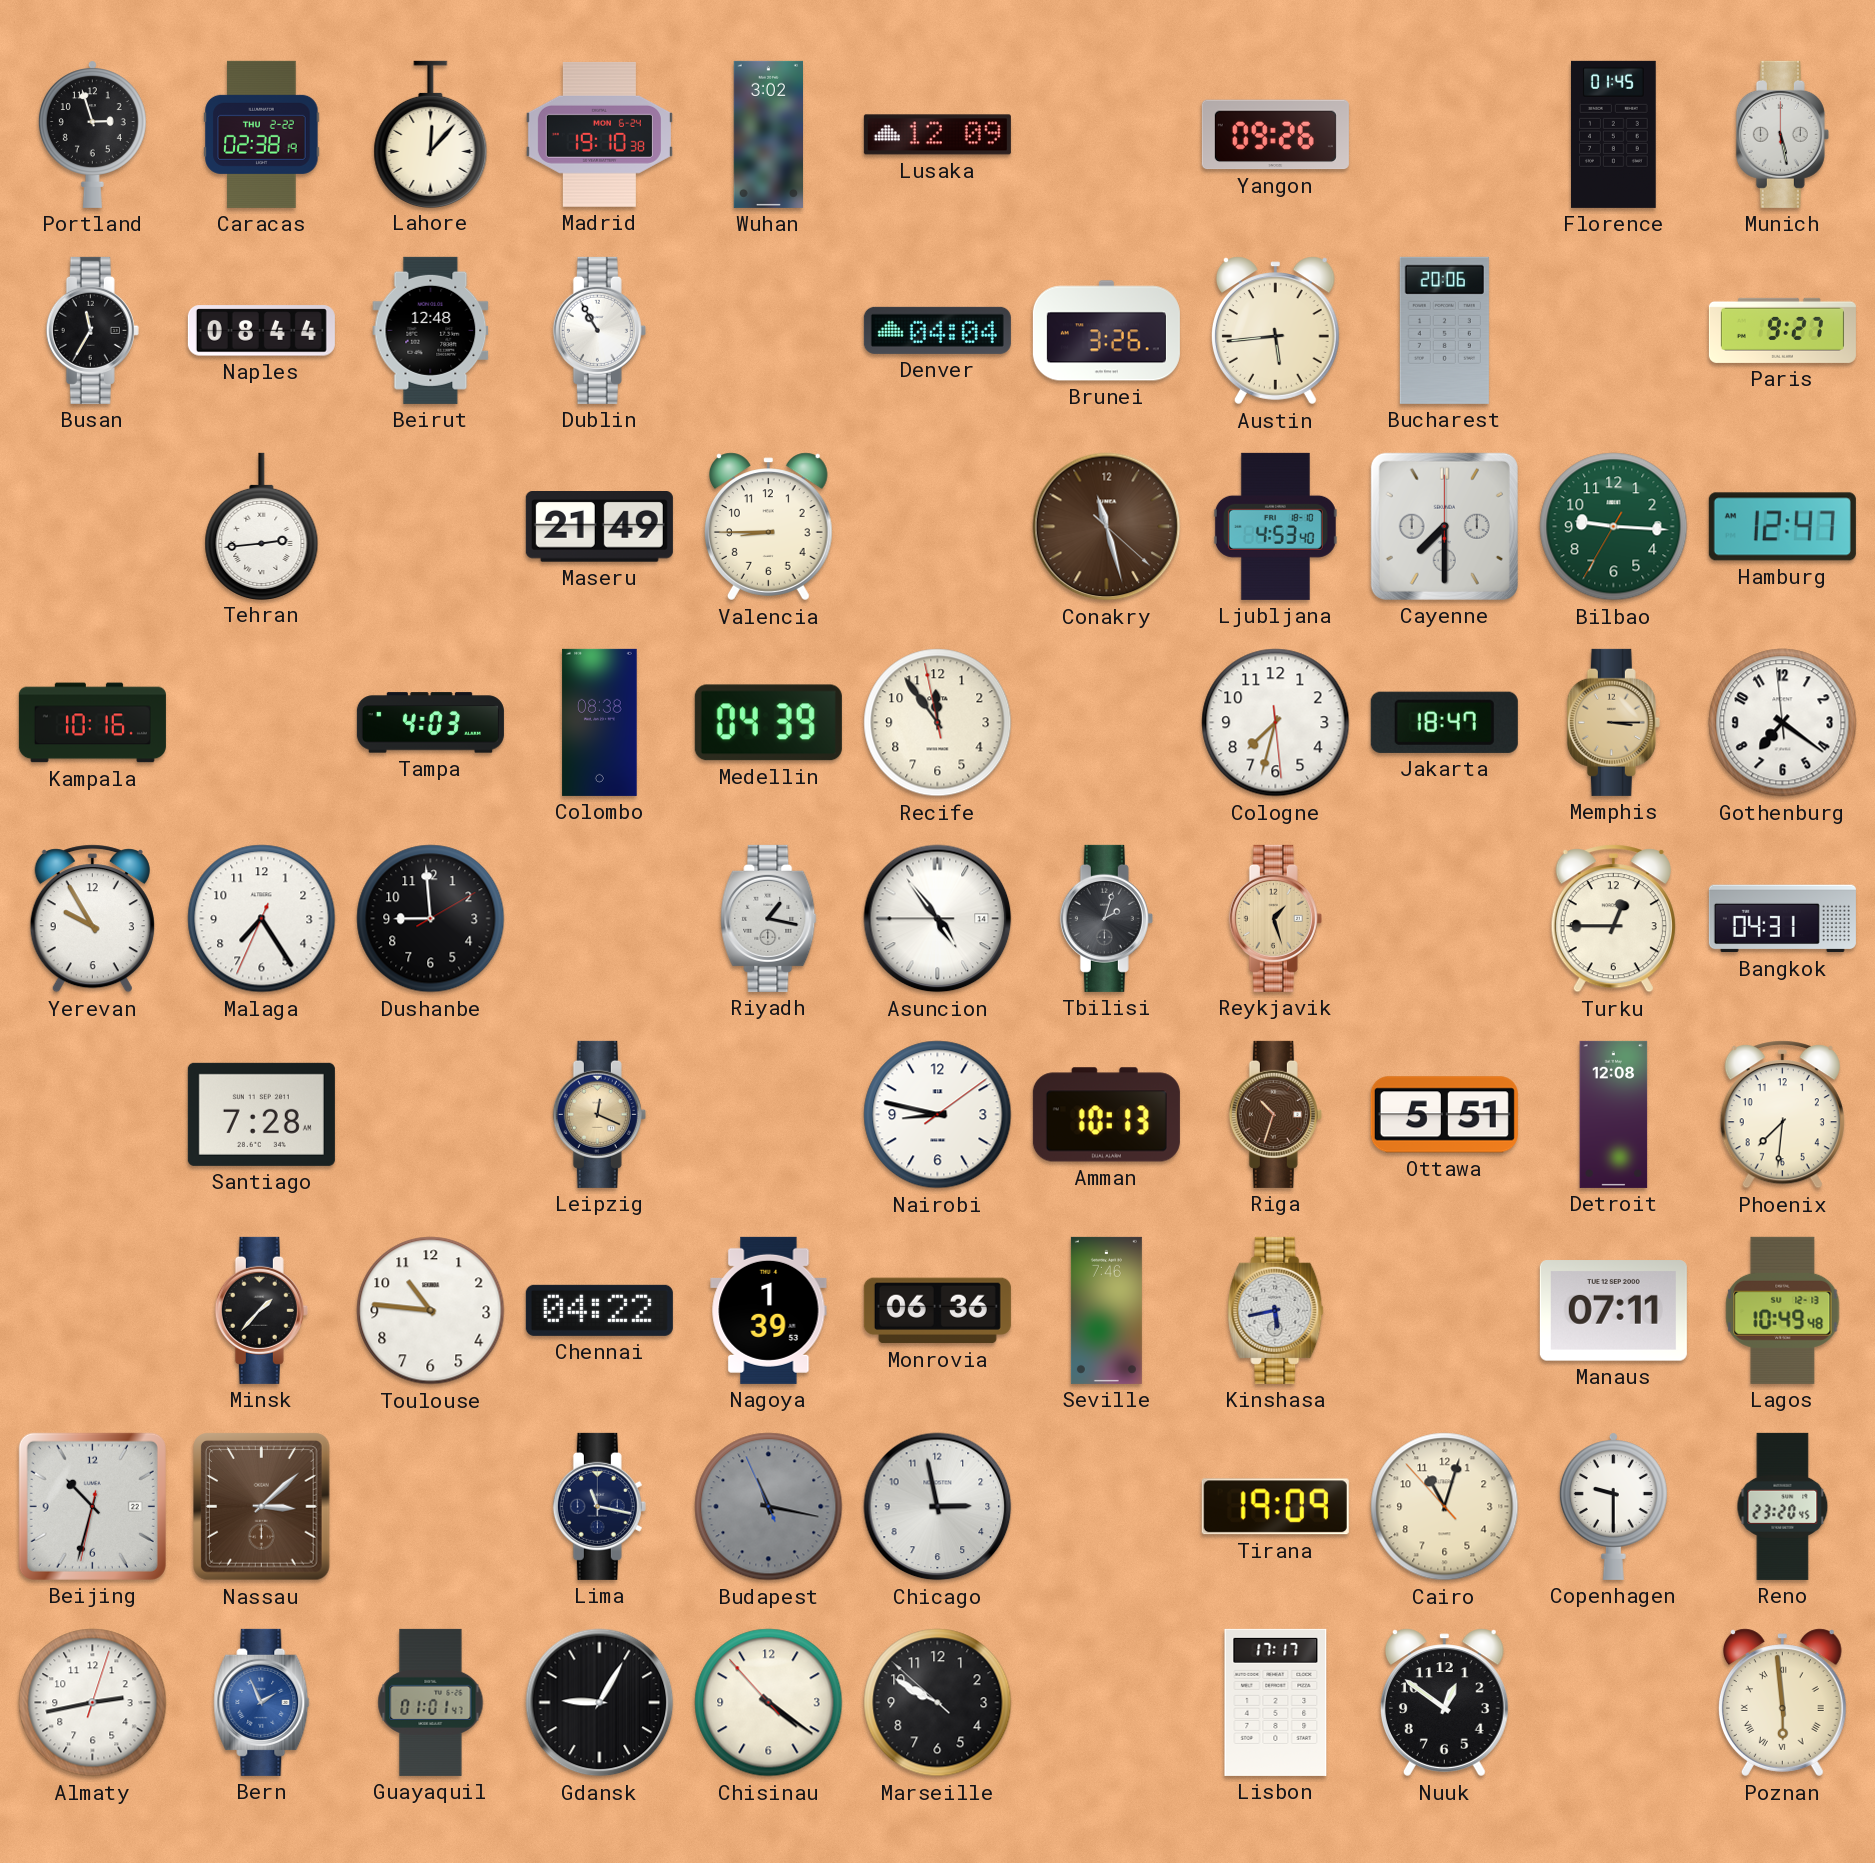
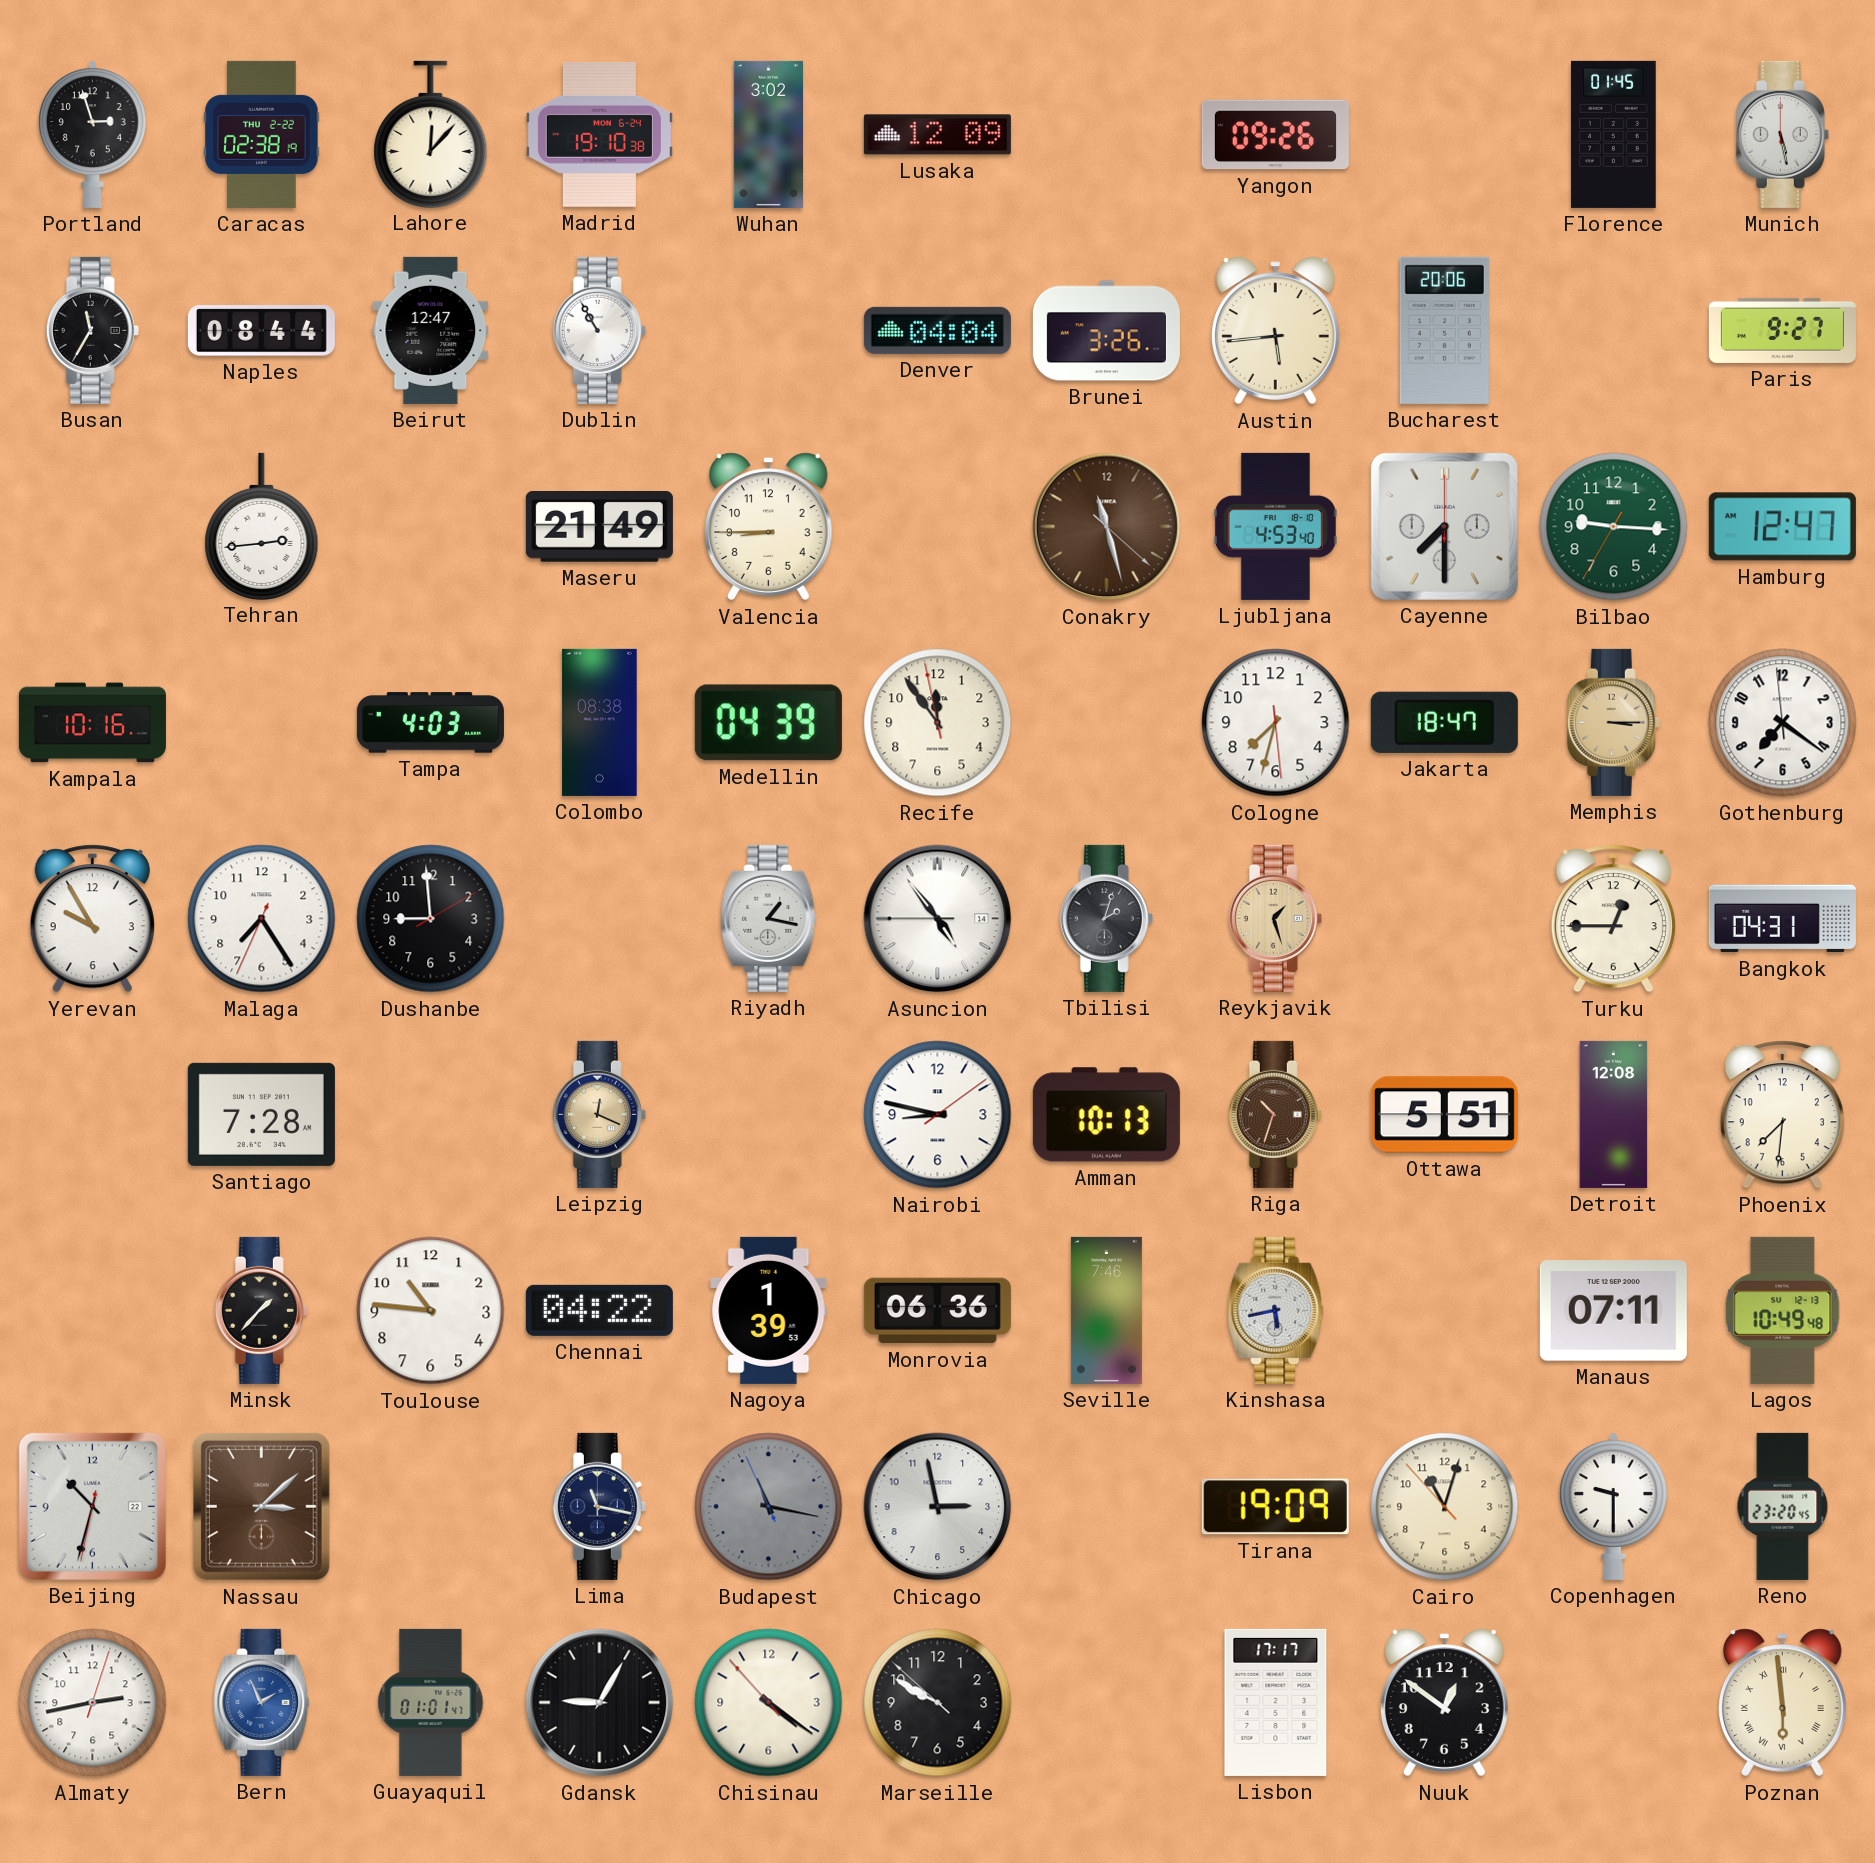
Beirut: 12:48 -> 12:47
